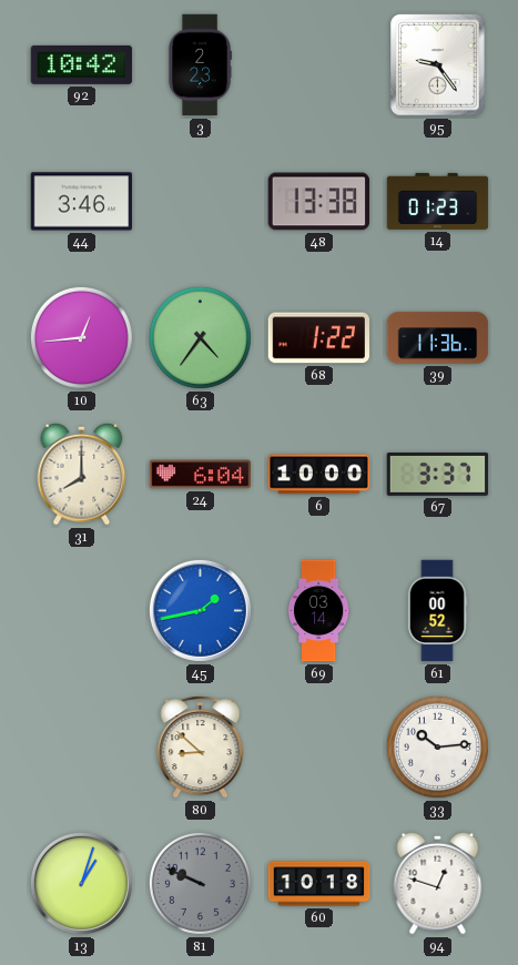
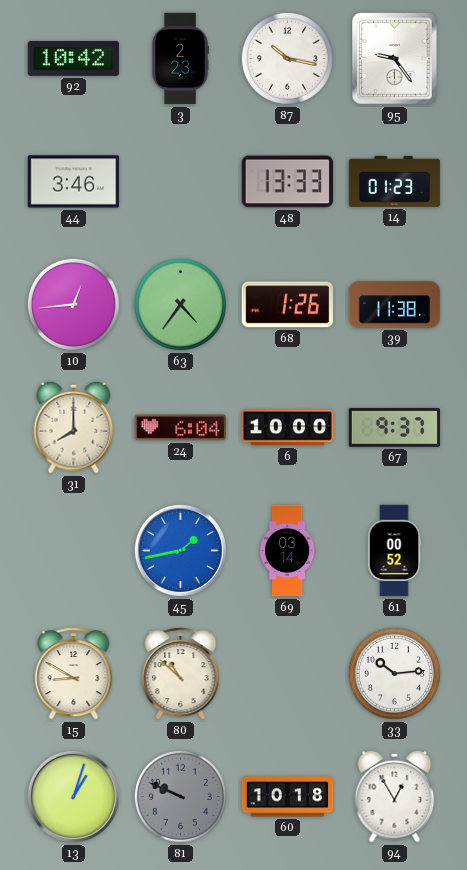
87: none -> 10:17
48: 13:38 -> 13:33
68: 1:22 -> 1:26
39: 11:36 -> 11:38
67: 3:37 -> 9:37
15: none -> 8:50
80: 8:52 -> 10:52
94: 12:48 -> 12:55
